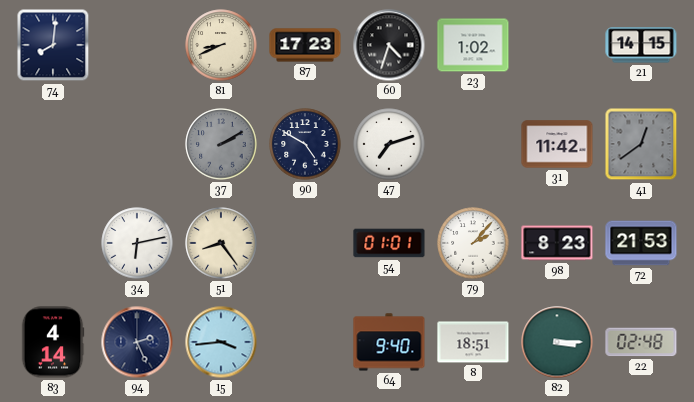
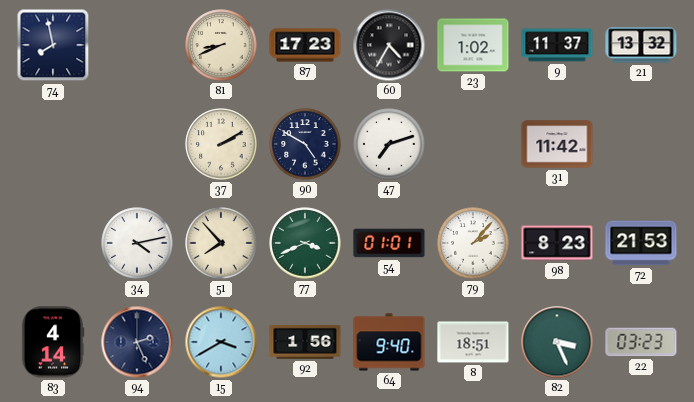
74: 8:01 -> 7:58
60: 4:33 -> 4:35
9: none -> 11:37
21: 14:15 -> 13:32
37 dial: grey -> cream
41: 12:39 -> none
34: 6:13 -> 4:13
51: 8:24 -> 7:53
77: none -> 3:41
15: 3:44 -> 3:40
92: none -> 1:56
82: 3:15 -> 3:26
22: 02:48 -> 03:23
